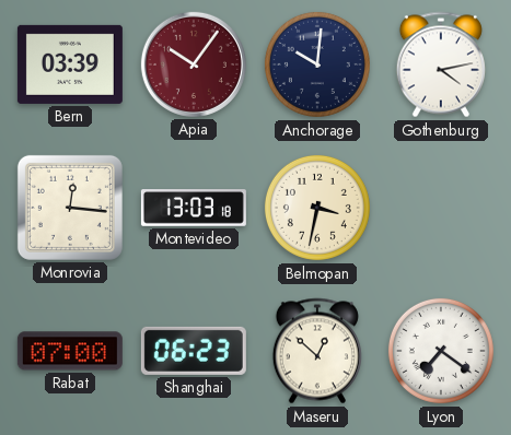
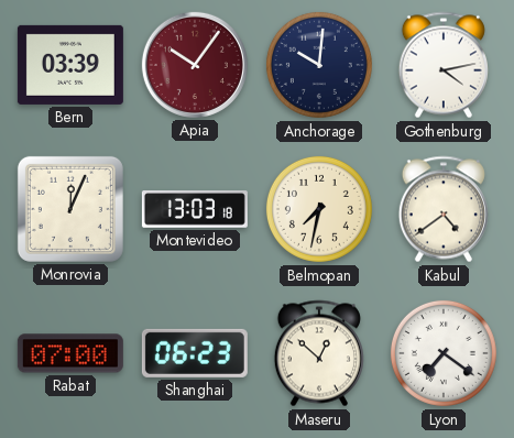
Monrovia: 12:16 -> 12:04
Belmopan: 3:32 -> 7:32
Kabul: none -> 4:39
